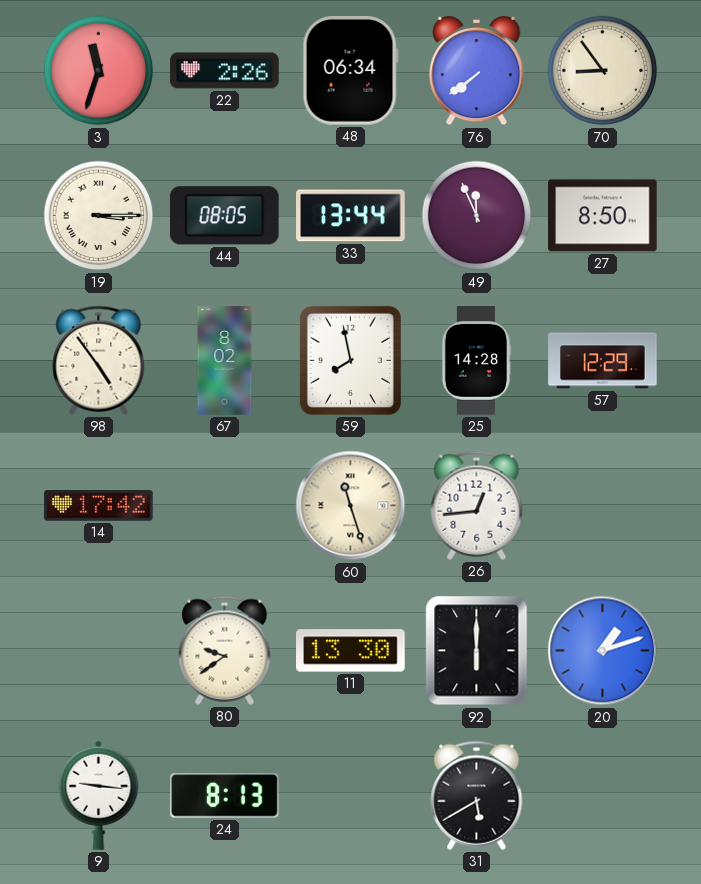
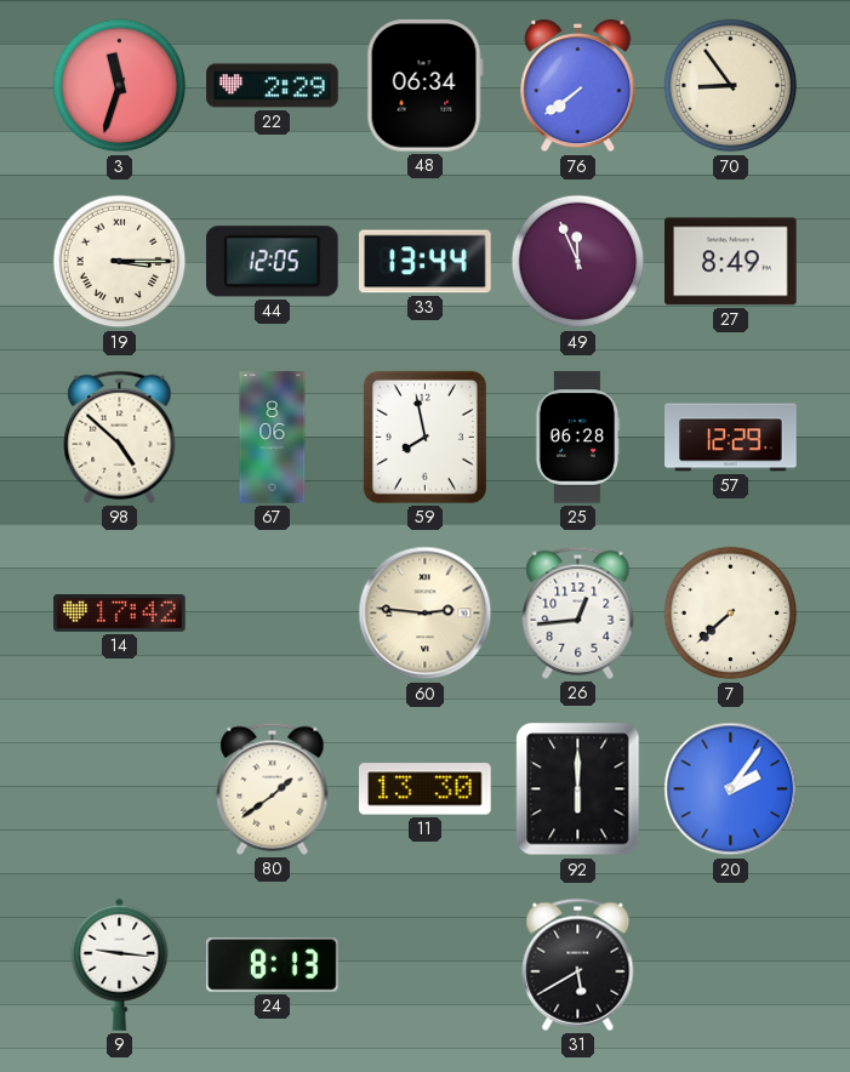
22: 2:26 -> 2:29
44: 08:05 -> 12:05
27: 8:50 -> 8:49
98: 4:54 -> 4:52
67: 8:02 -> 8:06
25: 14:28 -> 06:28
60: 11:27 -> 2:46
7: none -> 7:38
80: 9:39 -> 1:39
20: 1:12 -> 2:06
